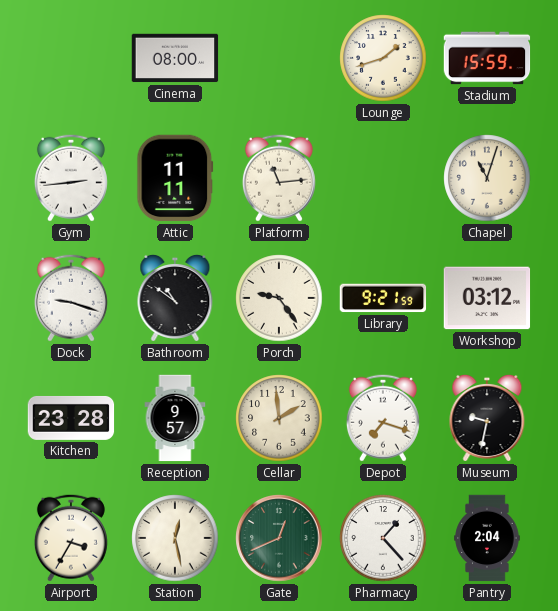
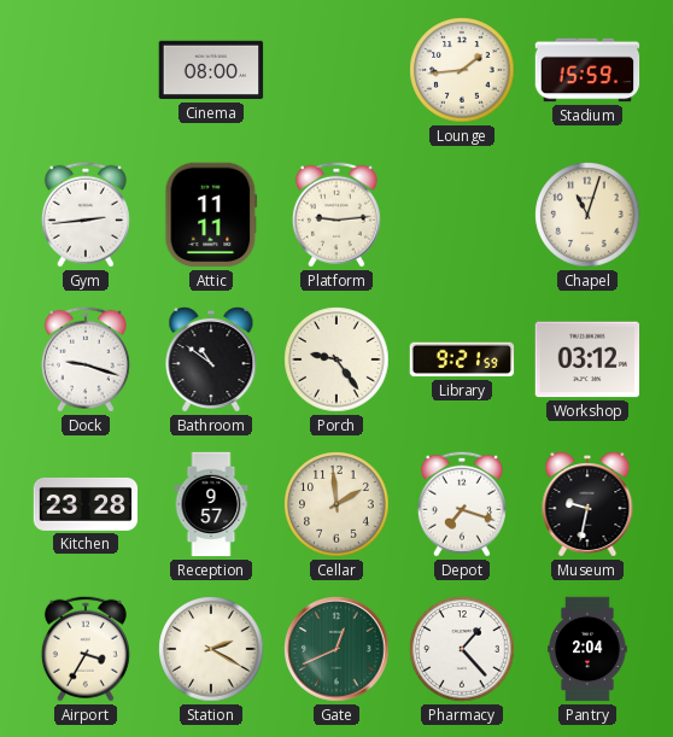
Lounge: 1:42 -> 1:44
Platform: 11:14 -> 9:14
Station: 12:28 -> 2:20
